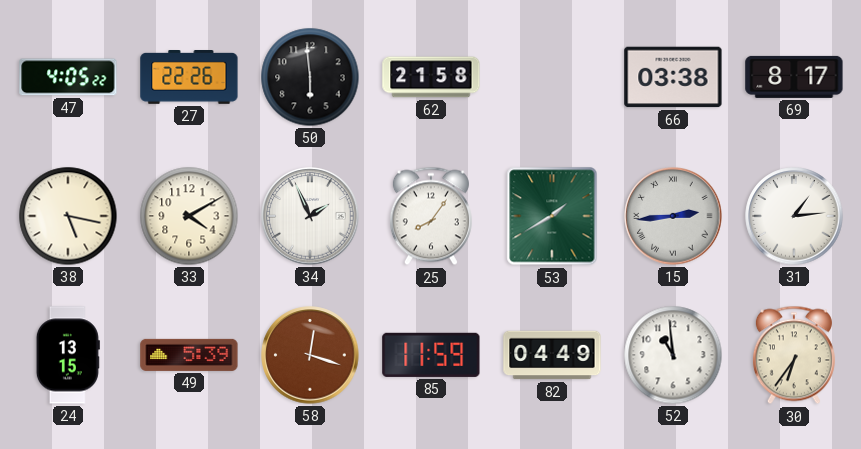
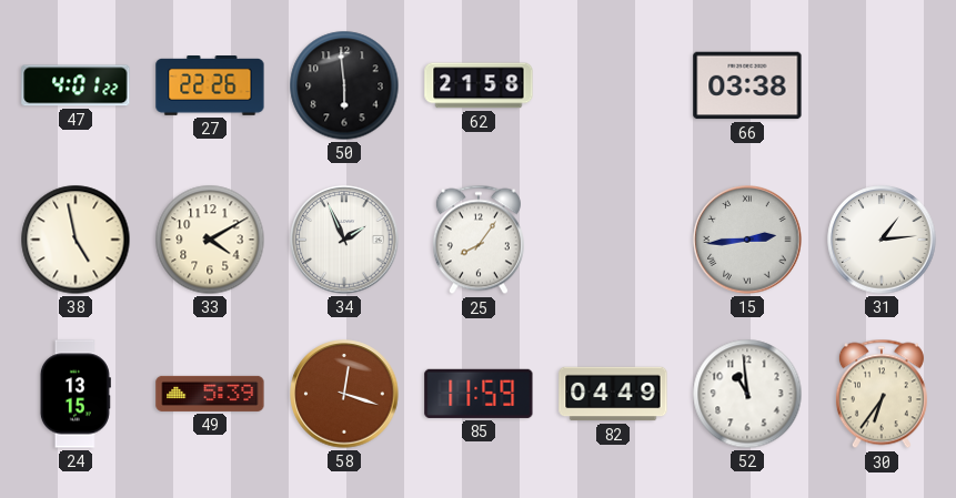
47: 4:05 -> 4:01
69: 8:17 -> none
38: 5:17 -> 4:58
53: 1:40 -> none
